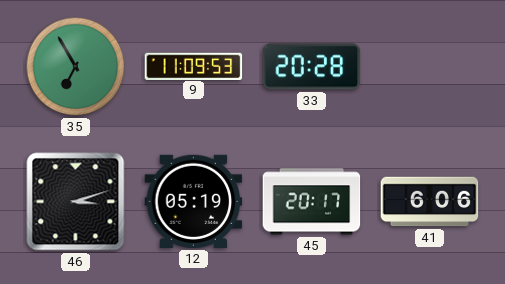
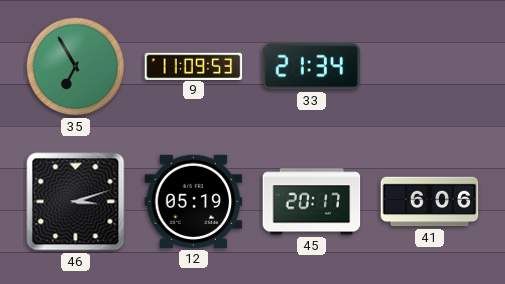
33: 20:28 -> 21:34
